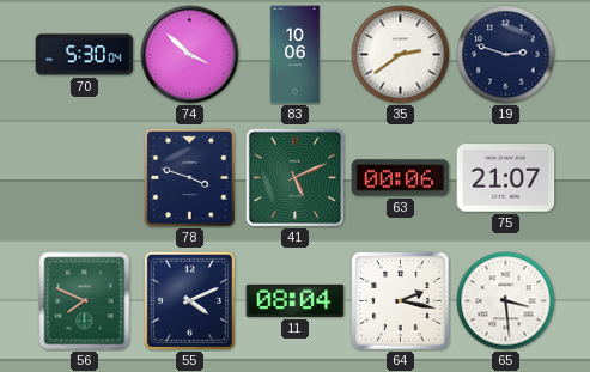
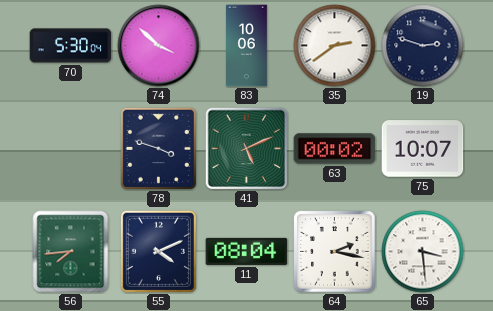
63: 00:06 -> 00:02
75: 21:07 -> 10:07
56: 7:49 -> 7:44
